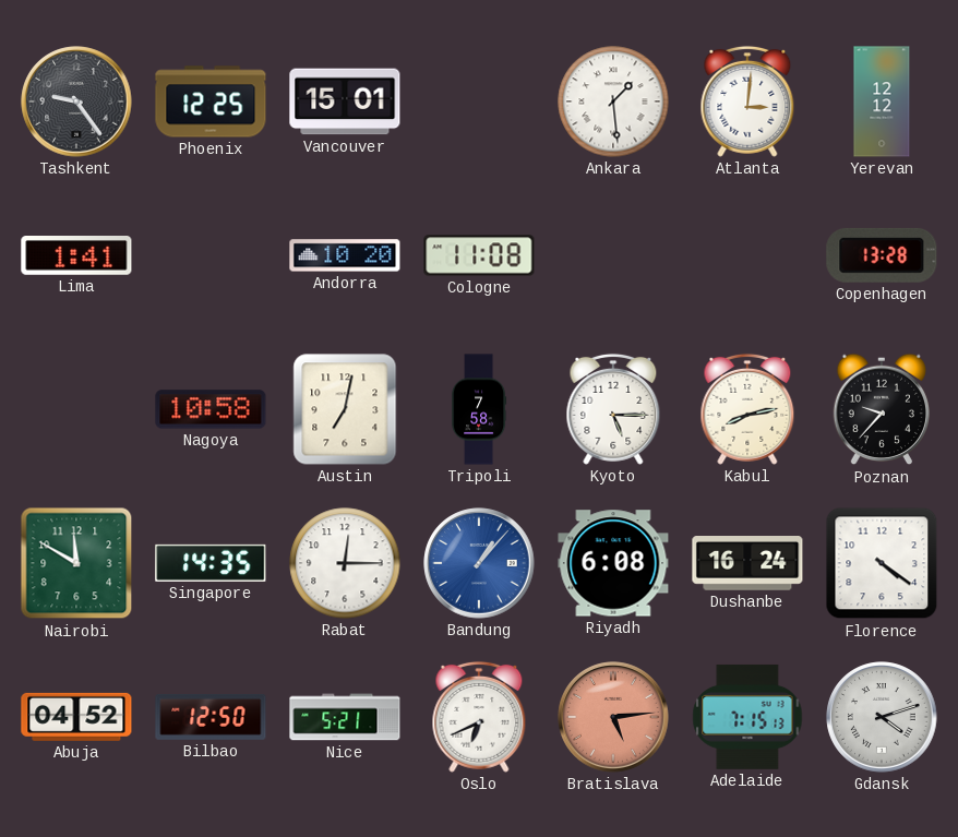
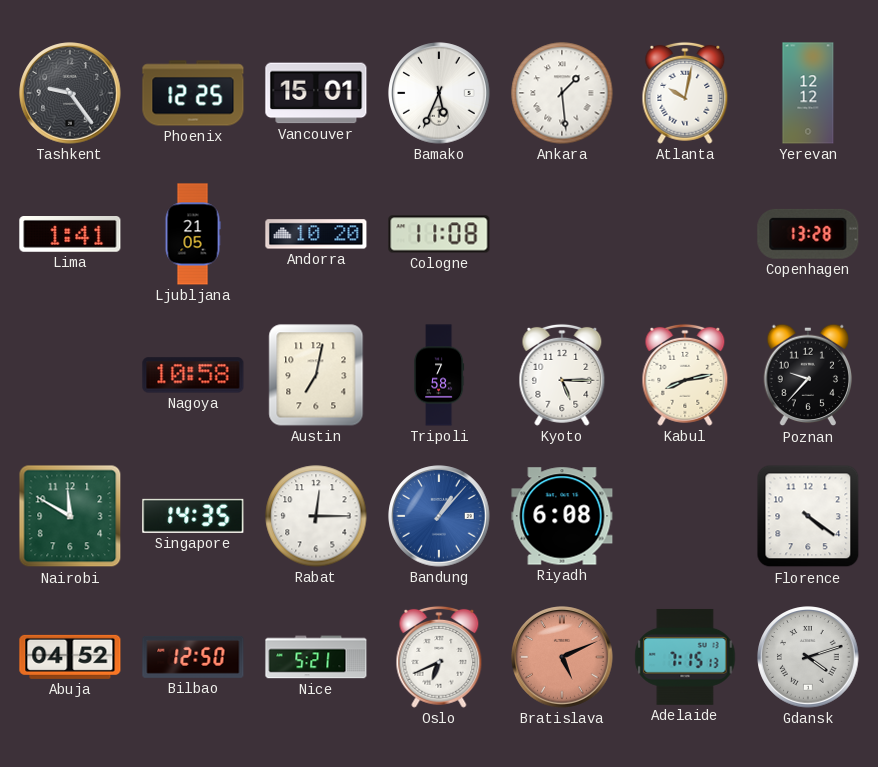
Bamako: none -> 5:34
Atlanta: 3:01 -> 10:02
Ljubljana: none -> 21:05
Dushanbe: 16:24 -> none
Bratislava: 5:14 -> 5:11
